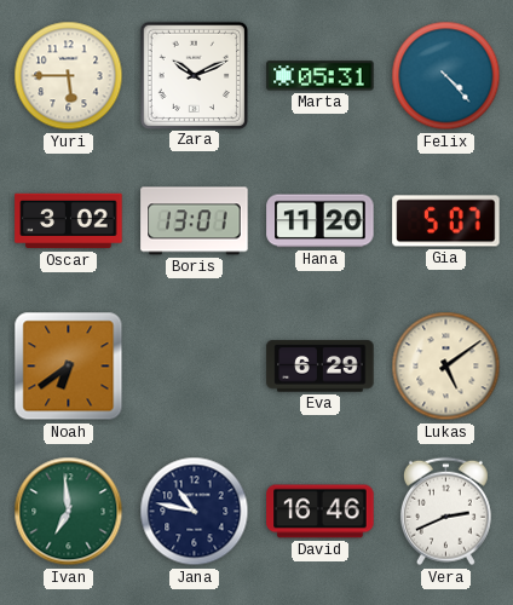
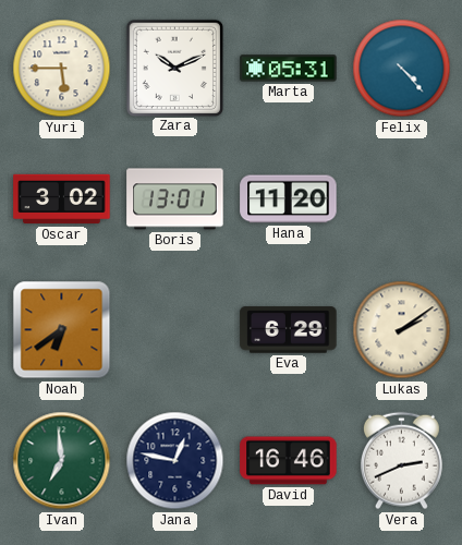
Gia: 5:07 -> none
Lukas: 5:09 -> 2:09
Jana: 10:47 -> 12:47
